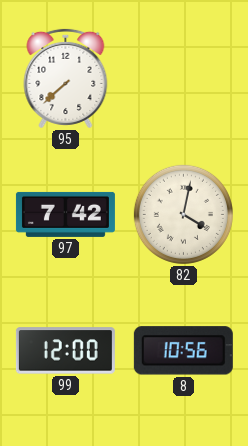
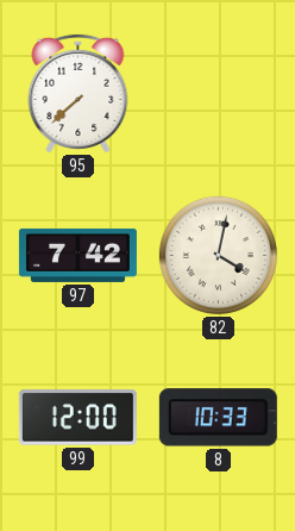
8: 10:56 -> 10:33
